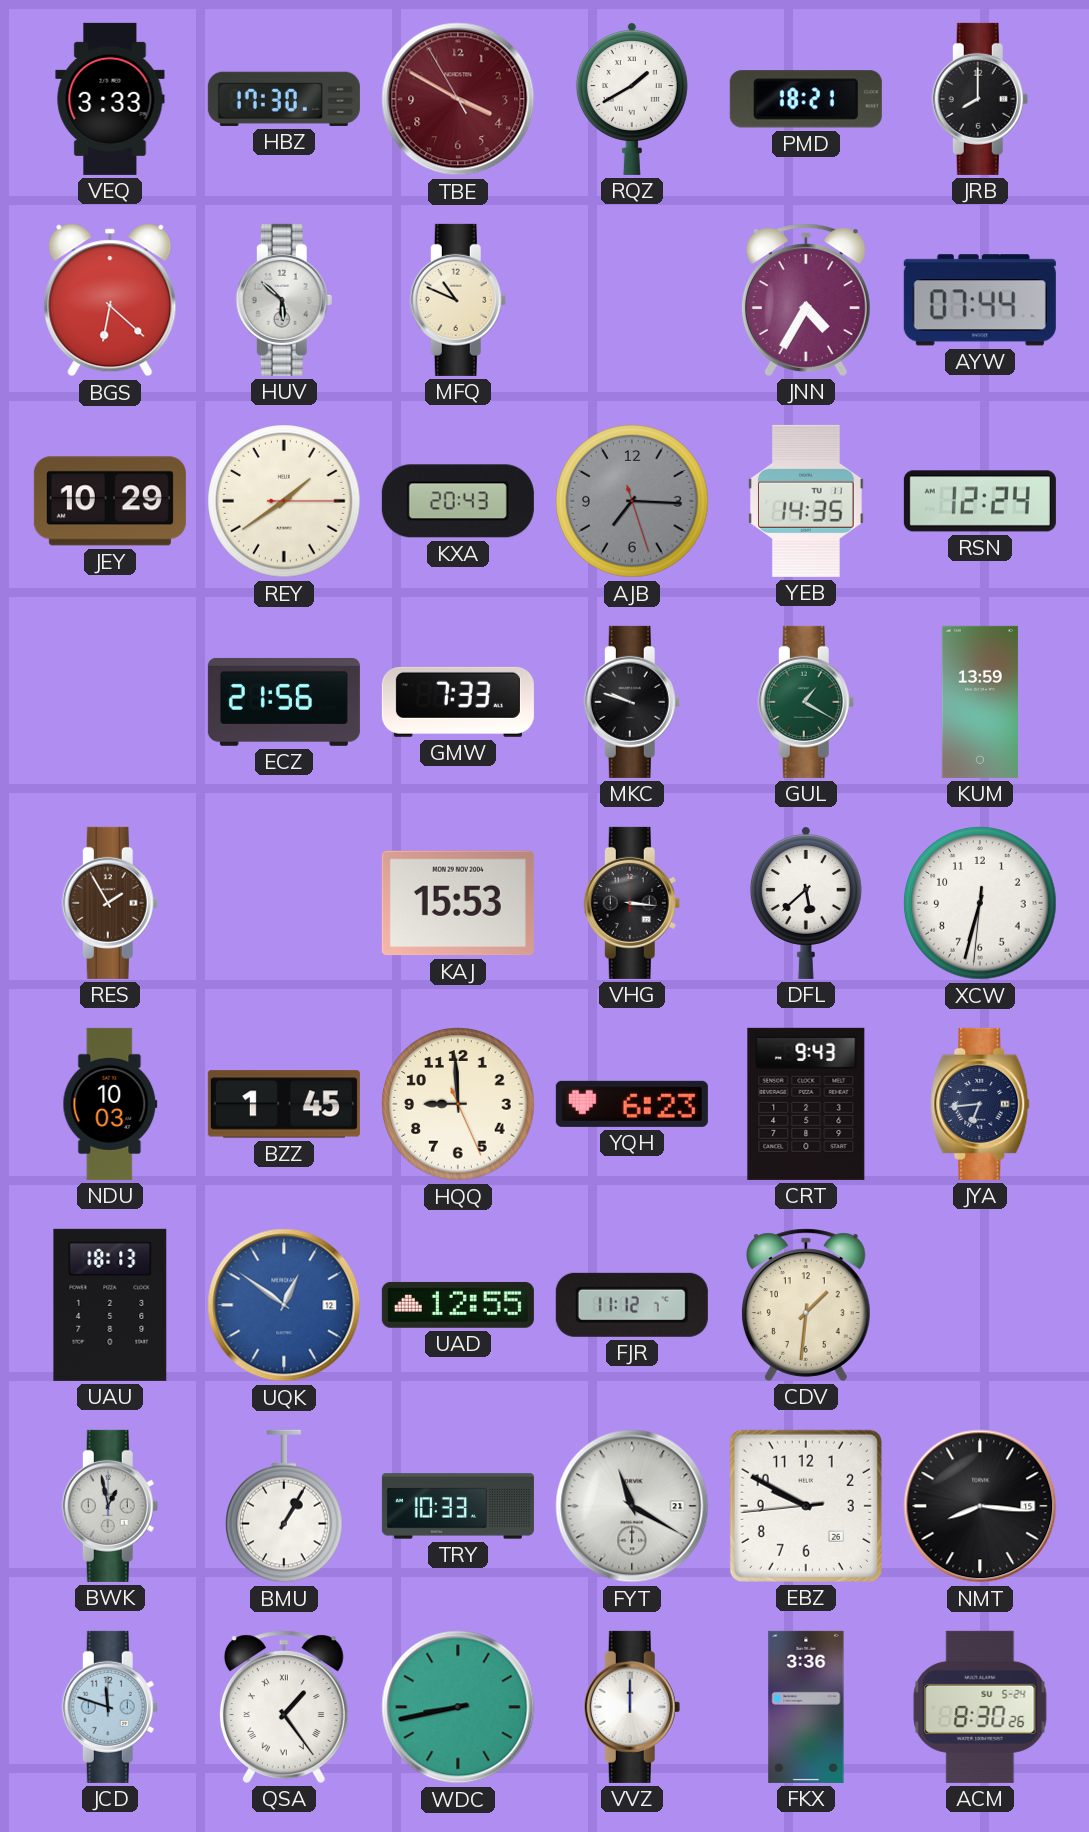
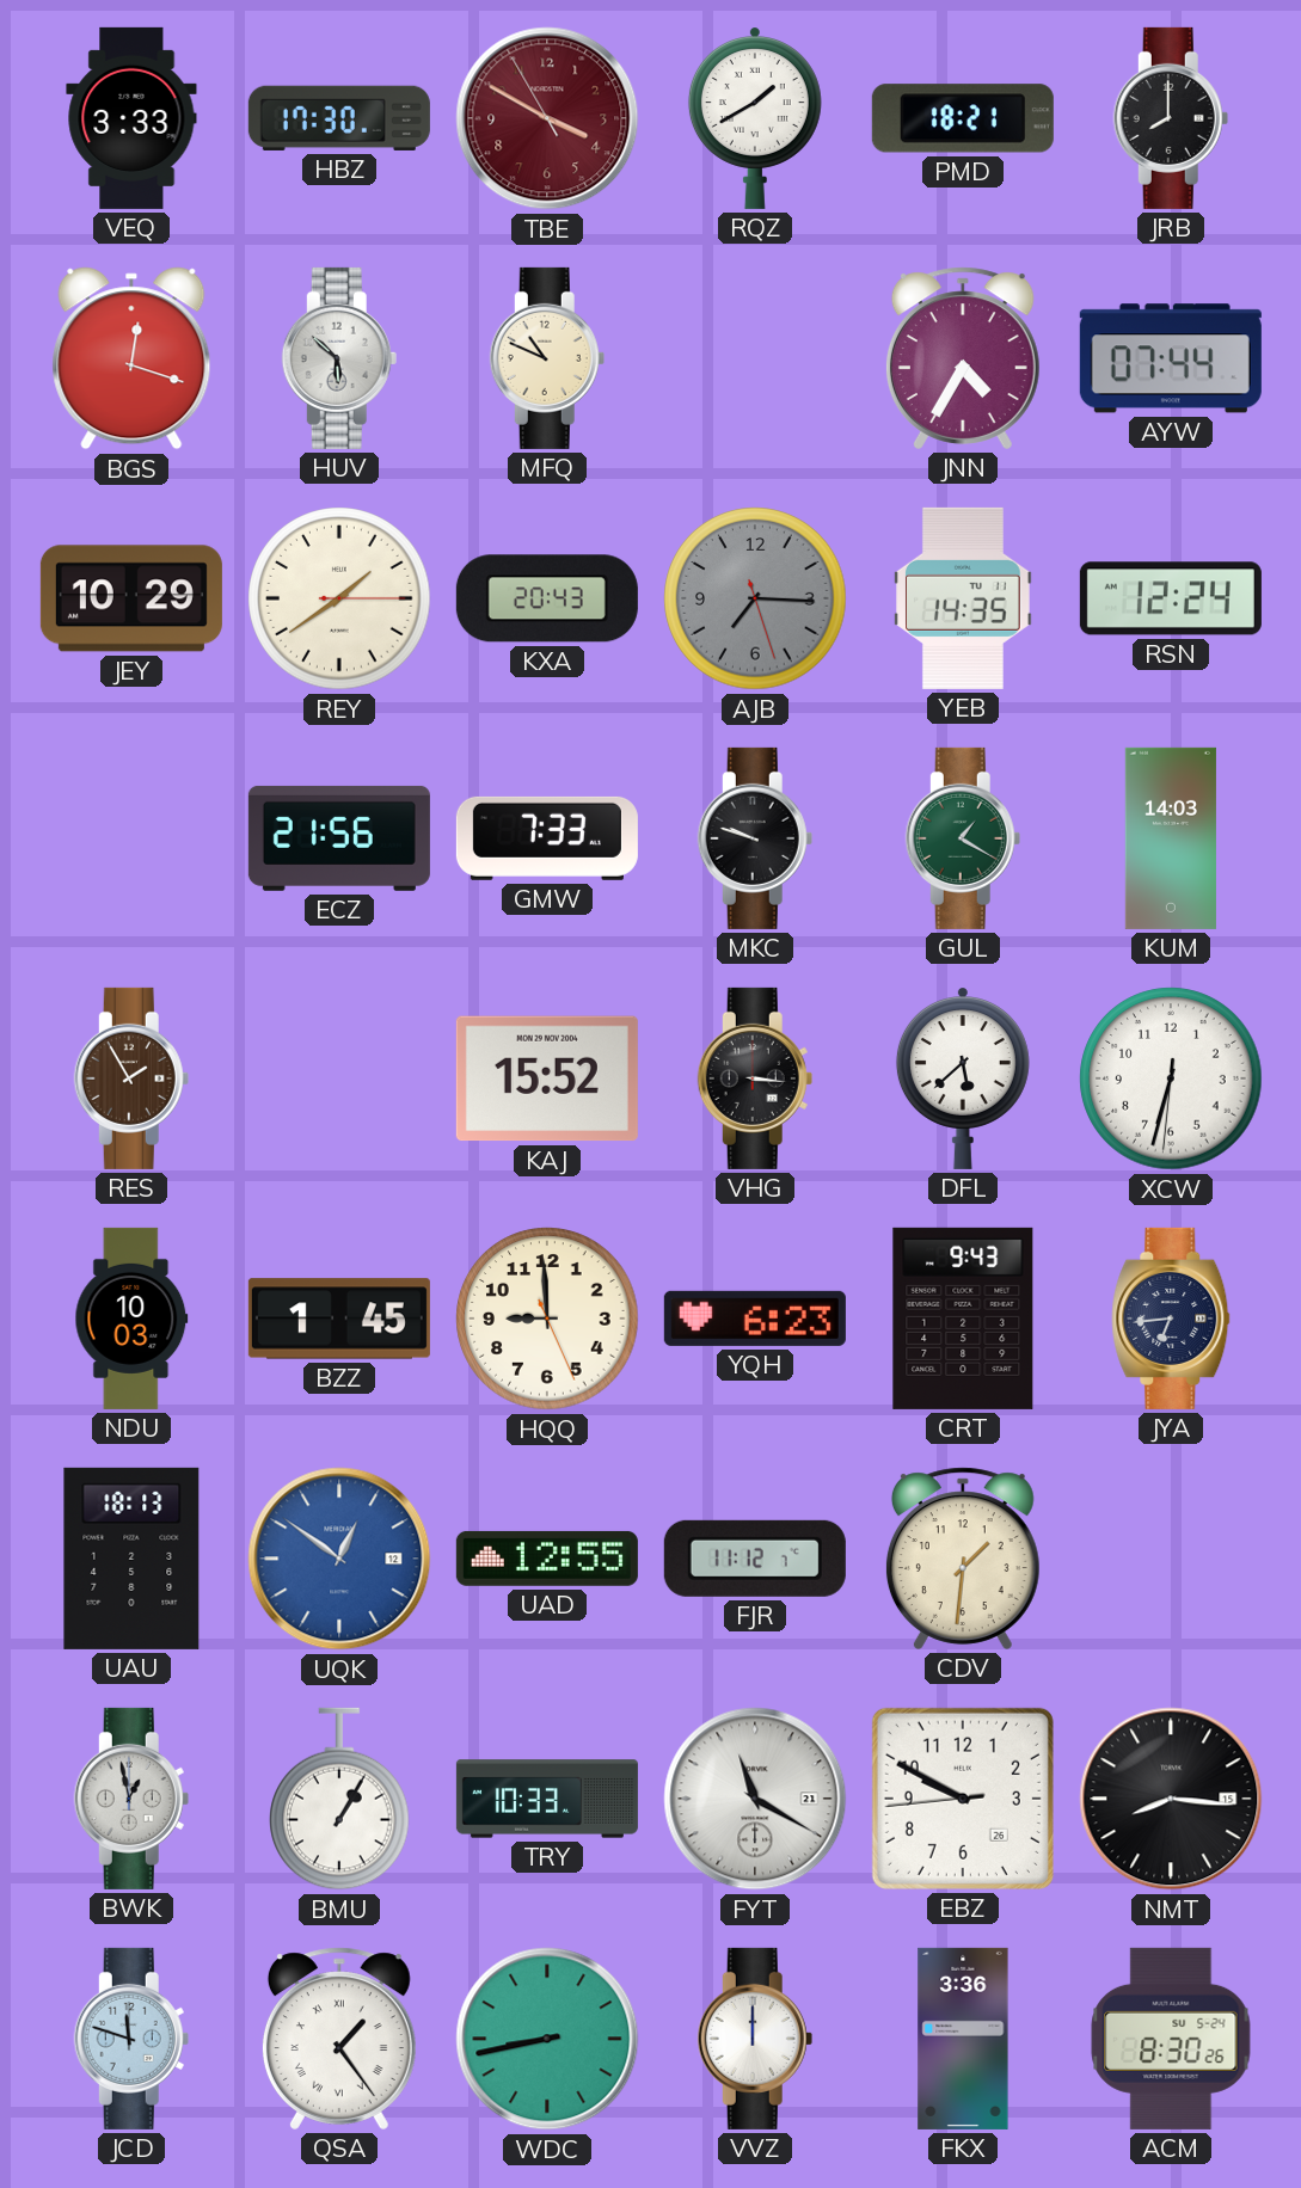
BGS: 6:22 -> 12:18
KUM: 13:59 -> 14:03
KAJ: 15:53 -> 15:52
